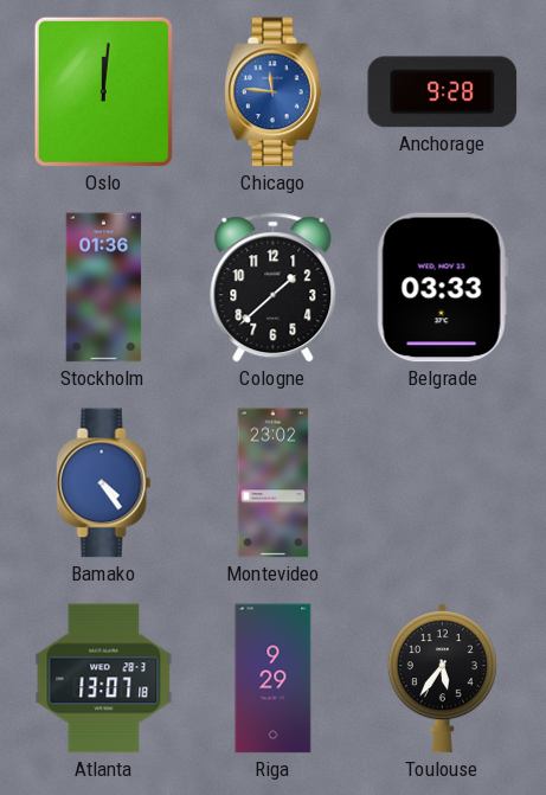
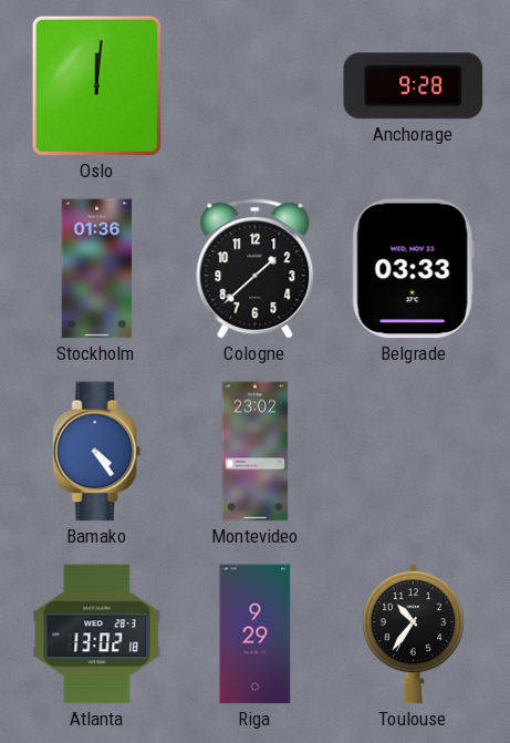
Chicago: 11:46 -> none
Atlanta: 13:07 -> 13:02
Toulouse: 5:36 -> 10:36
